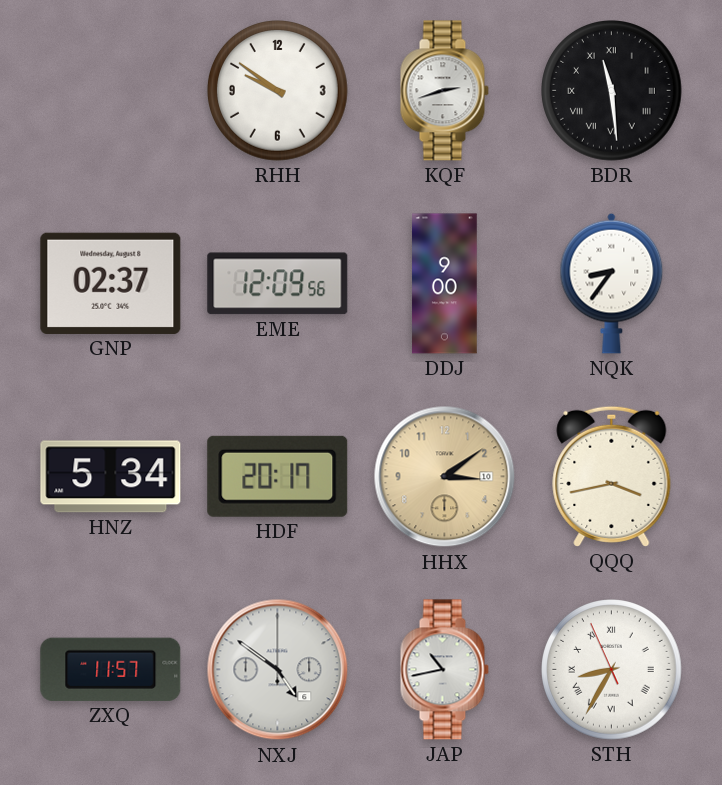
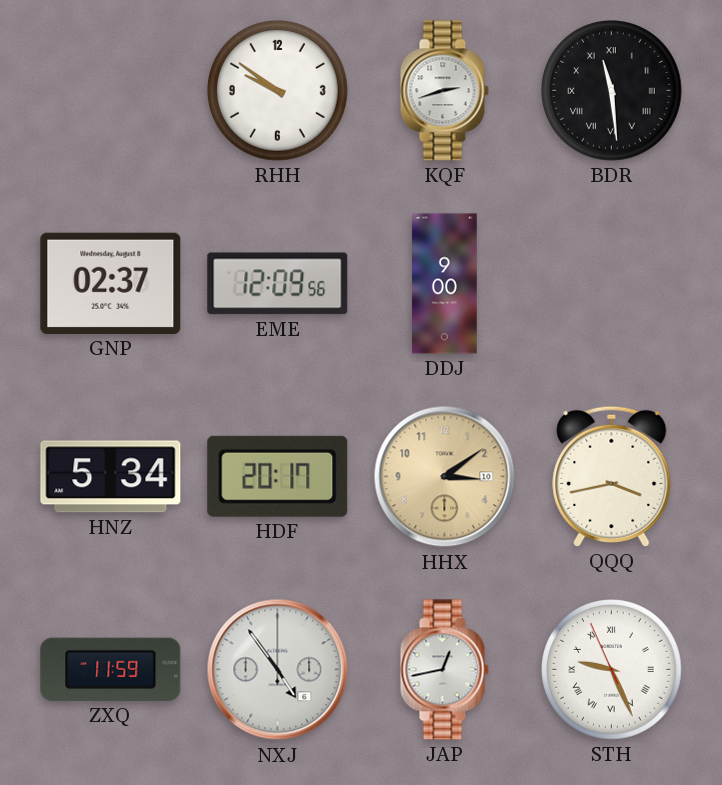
NQK: 8:36 -> none
ZXQ: 11:57 -> 11:59
NXJ: 4:51 -> 4:54
JAP: 10:43 -> 12:43
STH: 8:34 -> 9:25
